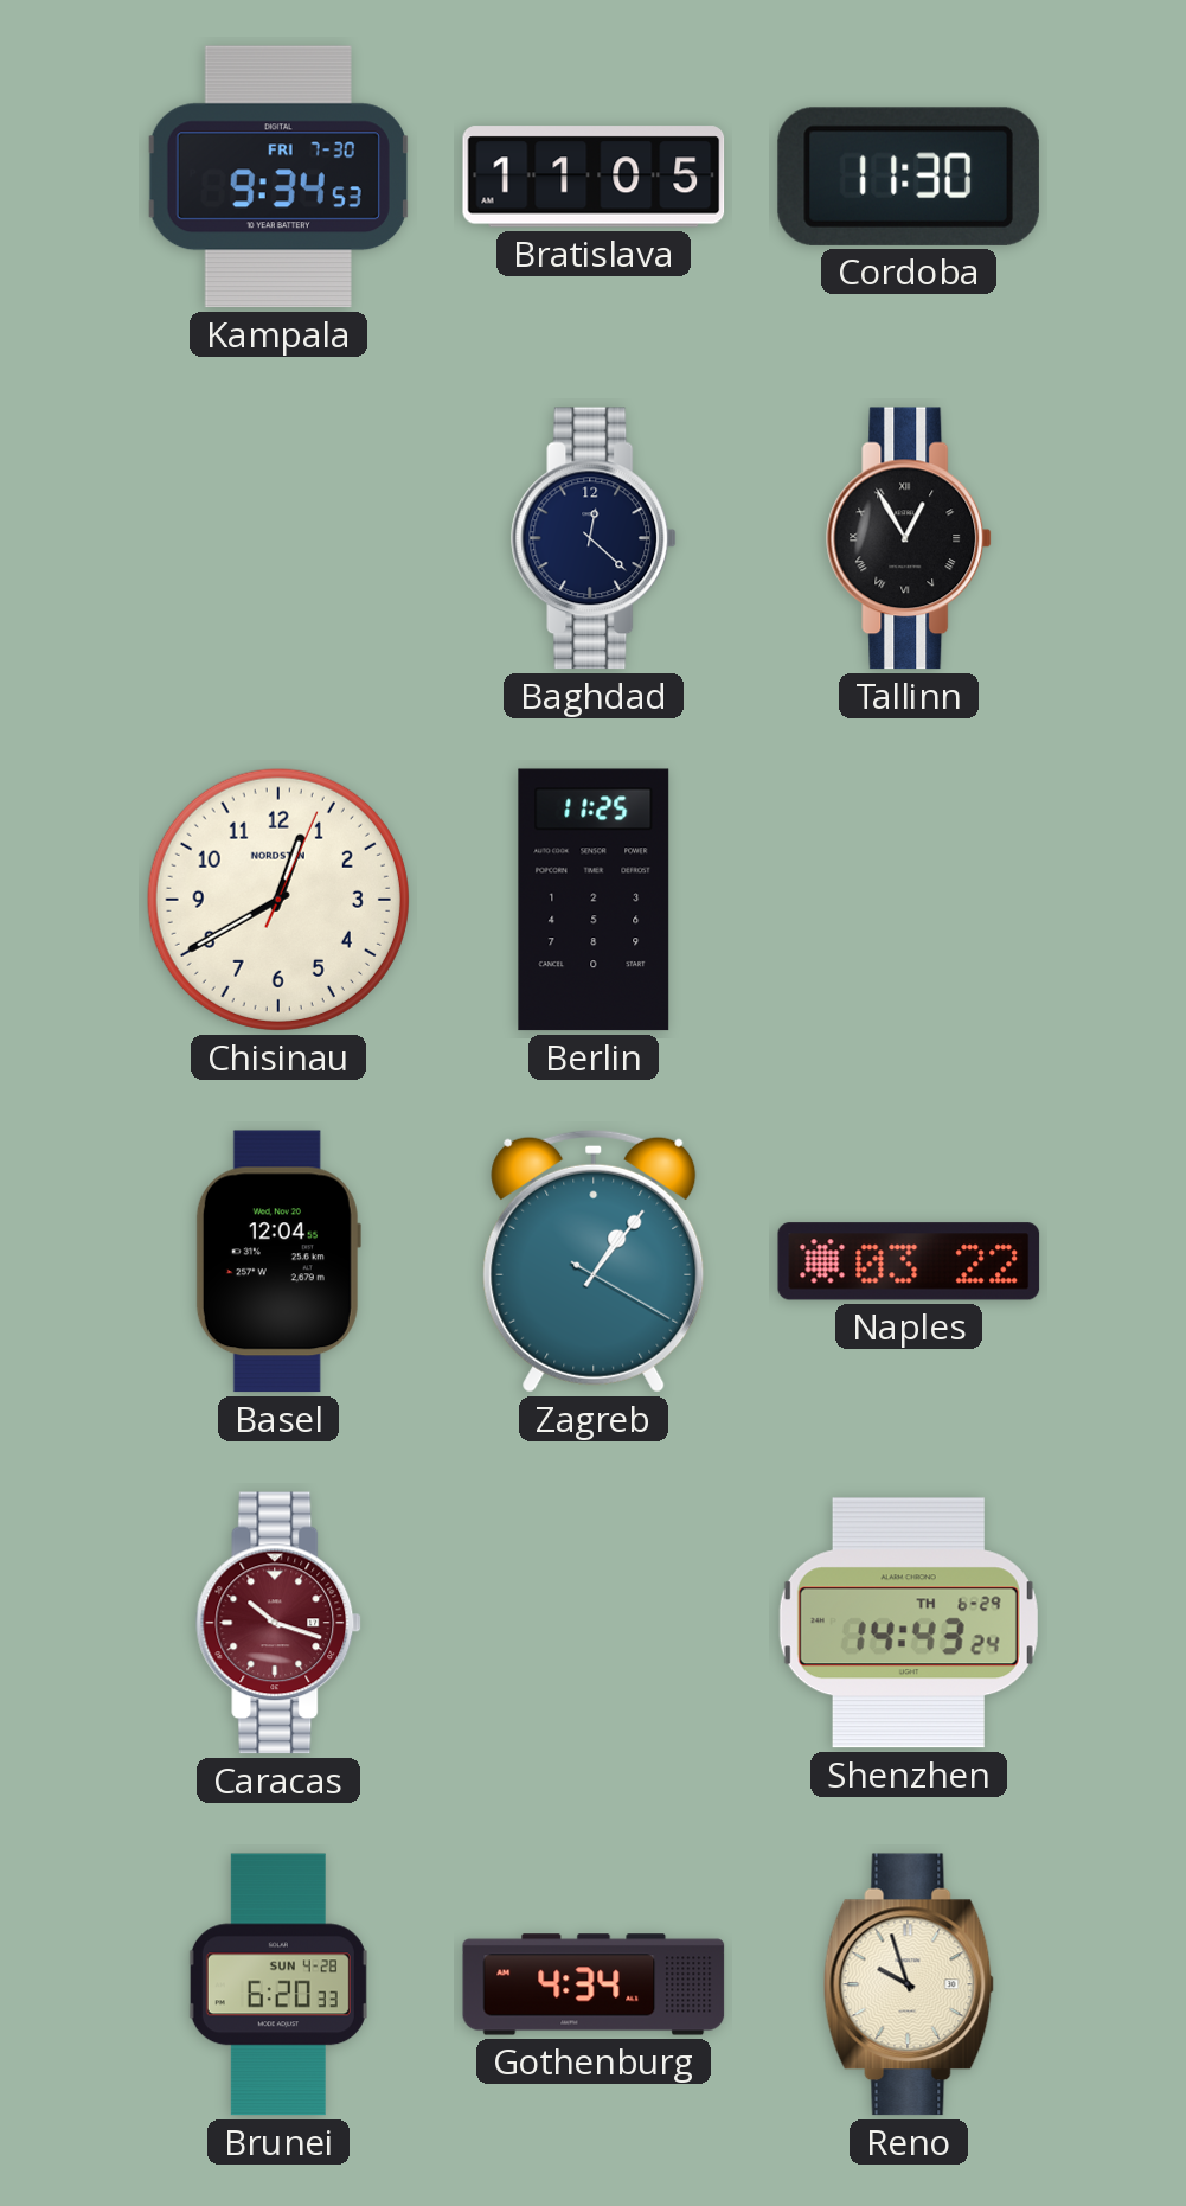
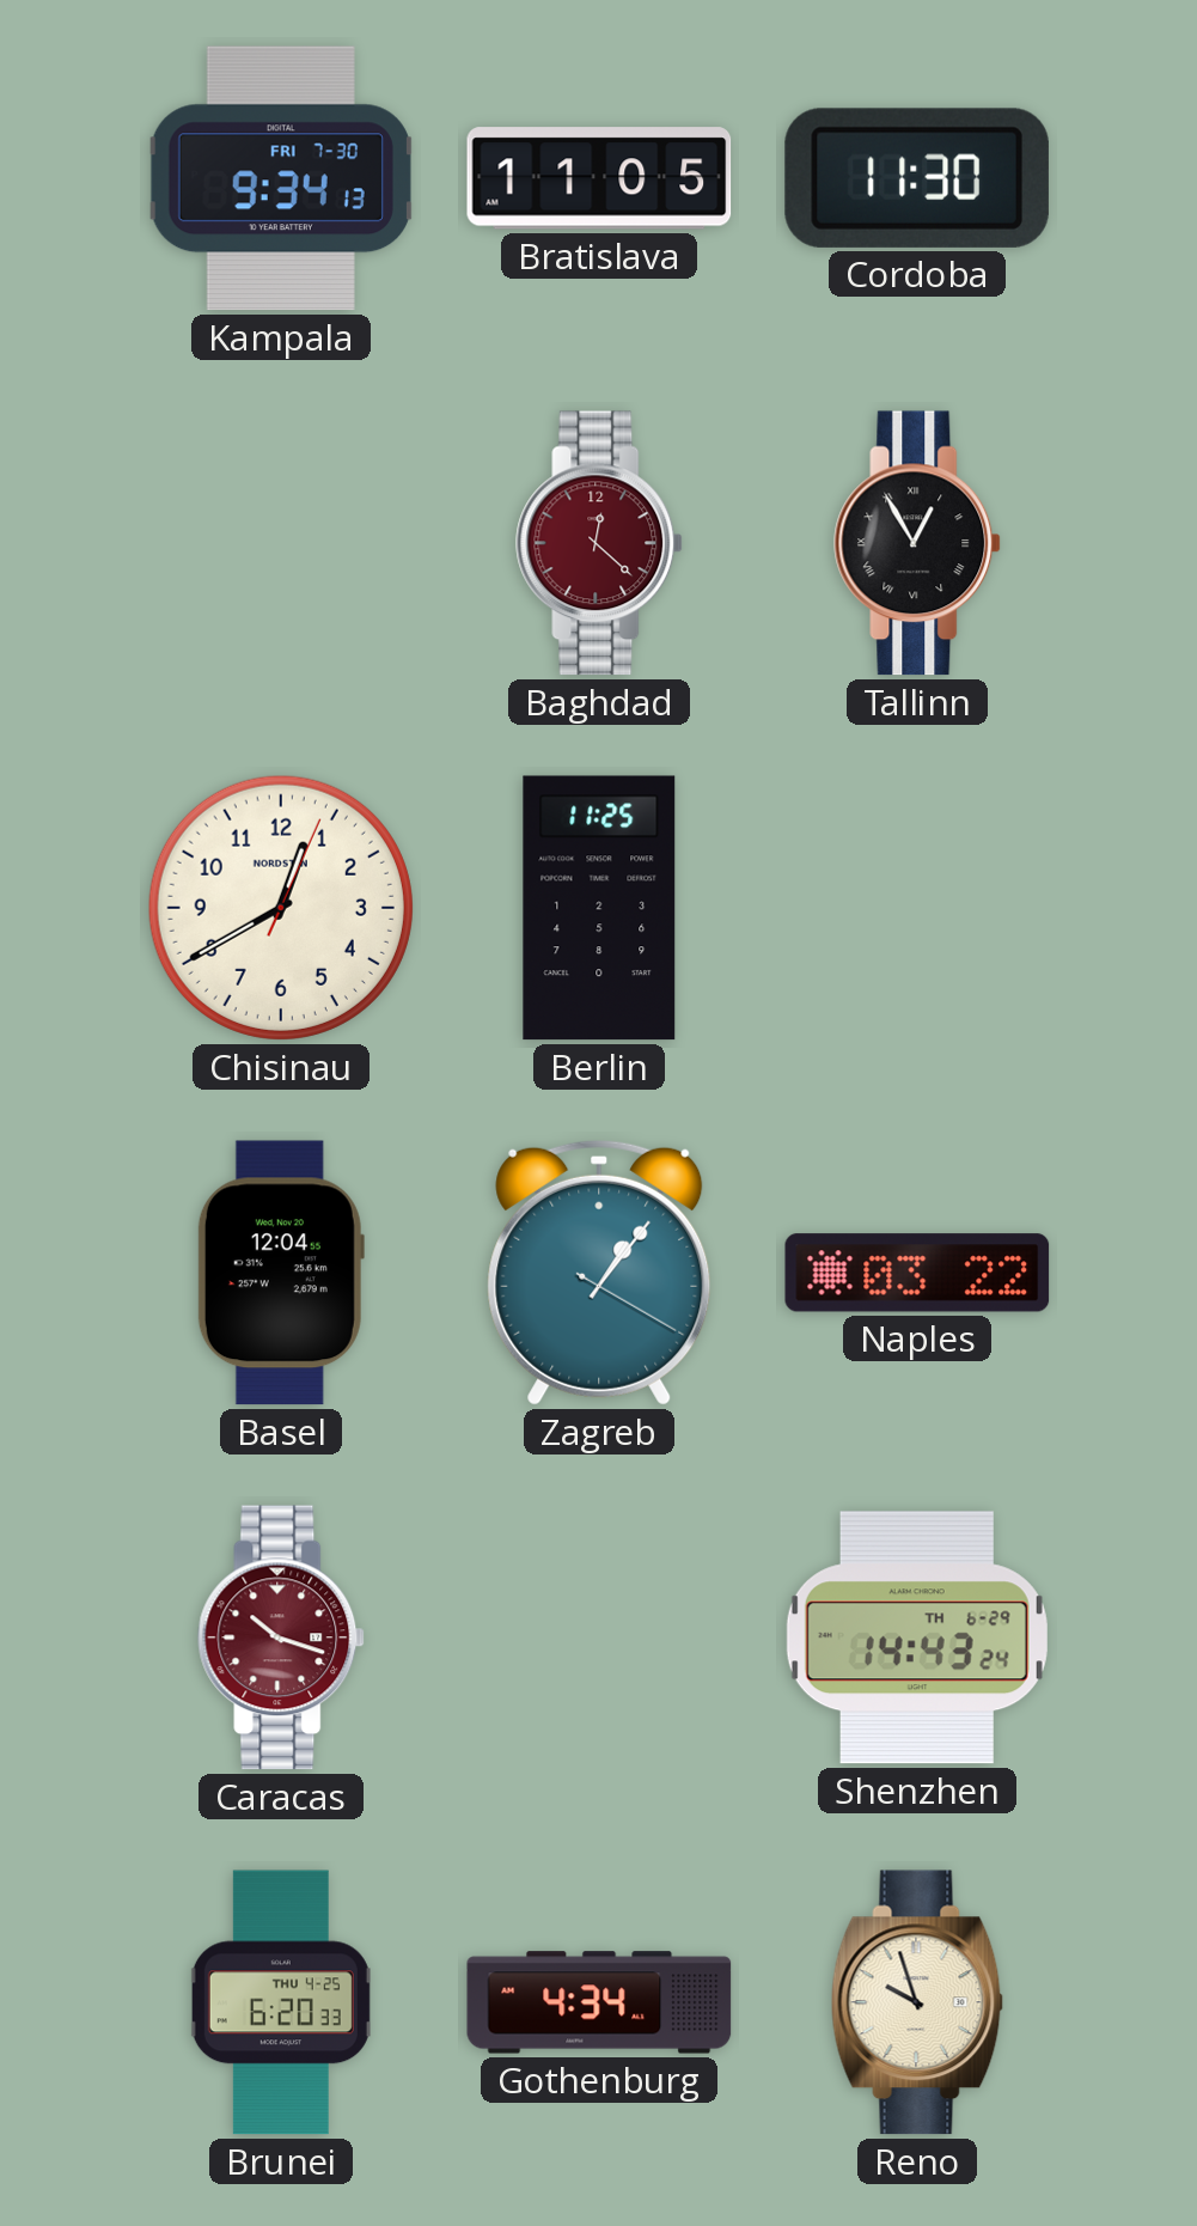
Kampala: 9:34:53 -> 9:34:13
Baghdad dial: navy -> burgundy
Brunei date: SUN 4-28 -> THU 4-25
